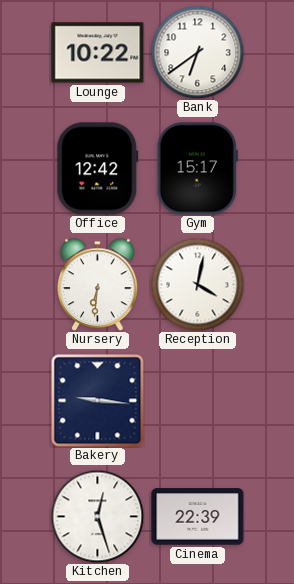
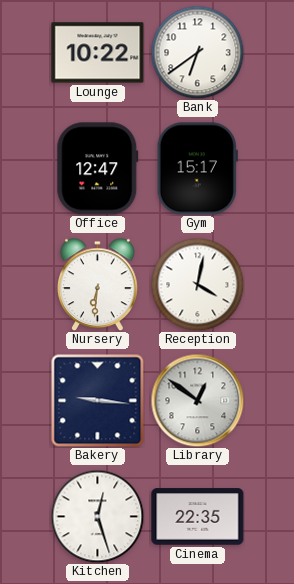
Office: 12:42 -> 12:47
Library: none -> 12:51
Cinema: 22:39 -> 22:35
